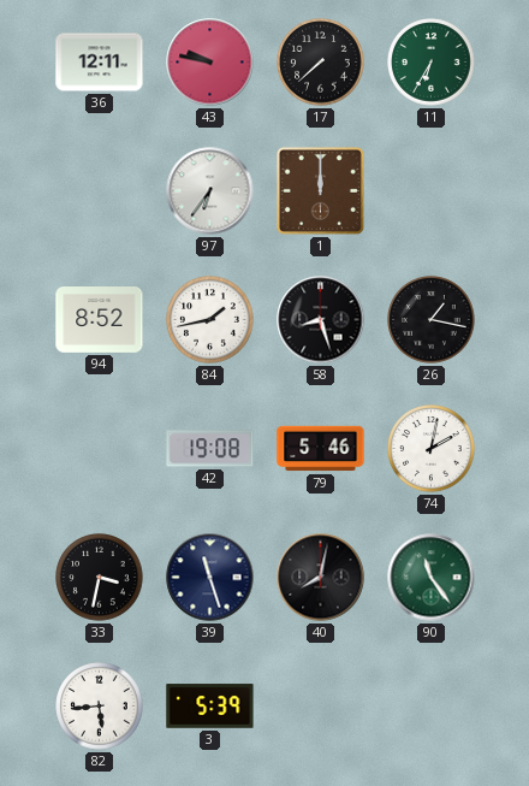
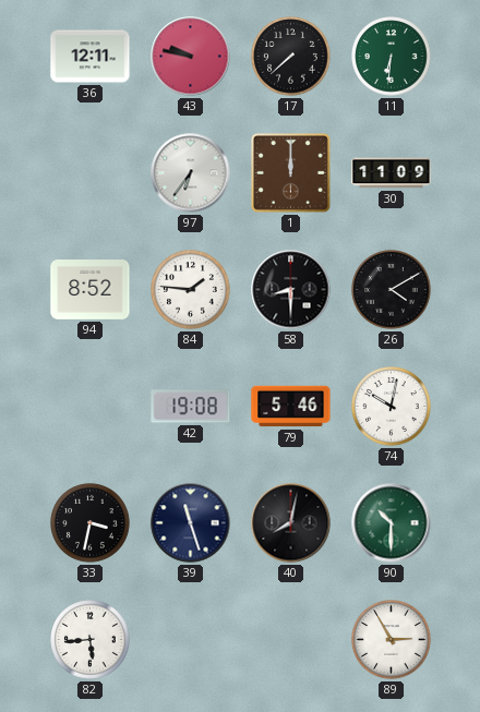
11: 6:35 -> 6:31
30: none -> 11:09
84: 1:43 -> 1:46
58: 8:27 -> 8:30
26: 1:17 -> 4:10
74: 2:02 -> 10:02
90: 11:24 -> 10:30
3: 5:39 -> none
89: none -> 2:55
